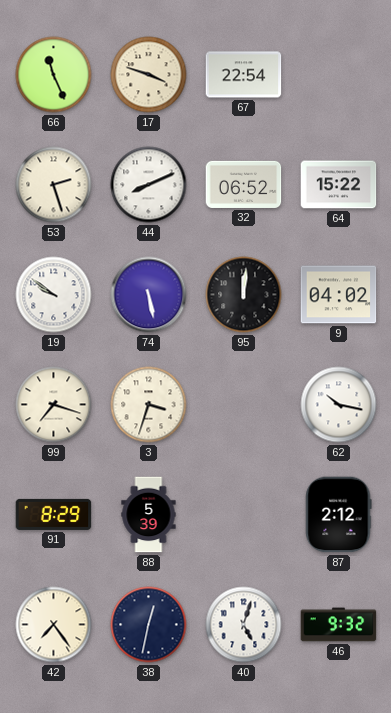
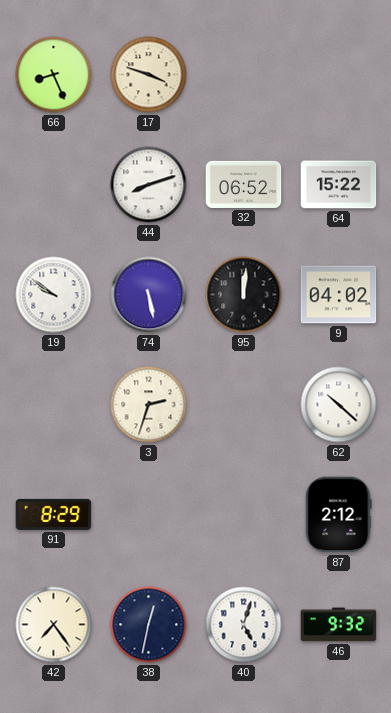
66: 11:26 -> 8:26
67: 22:54 -> none
53: 2:27 -> none
44: 8:11 -> 8:12
99: 7:18 -> none
3: 3:33 -> 2:33
62: 10:17 -> 10:22
88: 5:39 -> none
